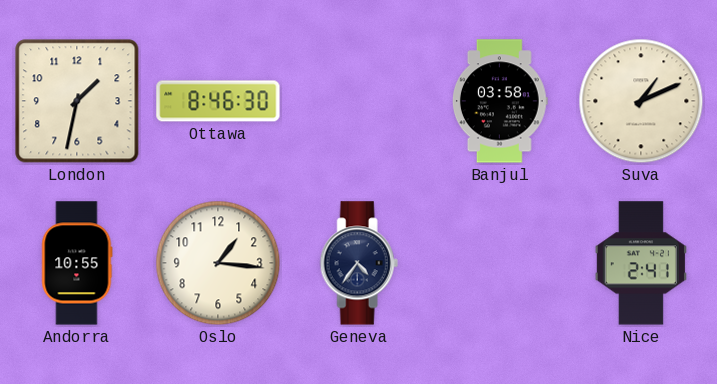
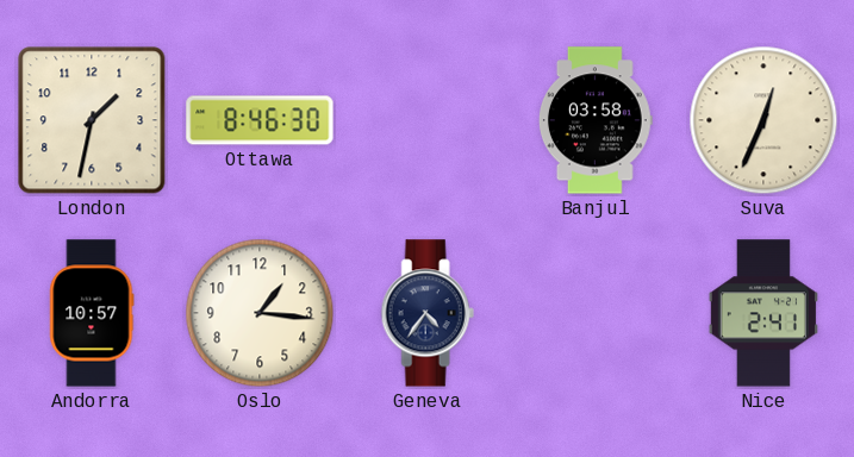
Suva: 1:11 -> 12:34
Andorra: 10:55 -> 10:57
